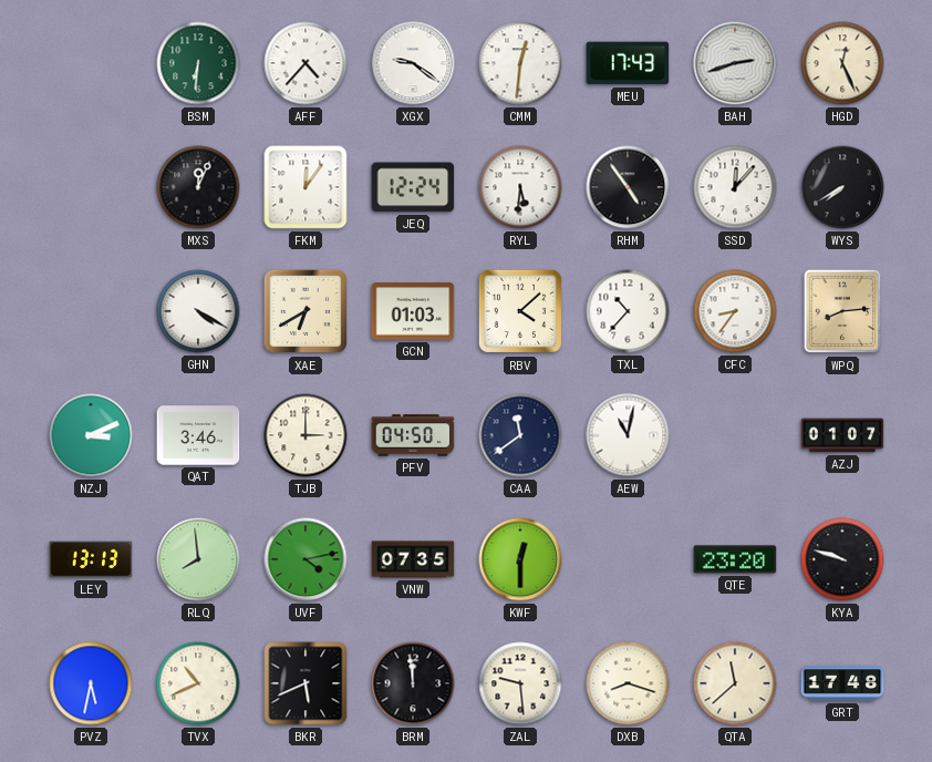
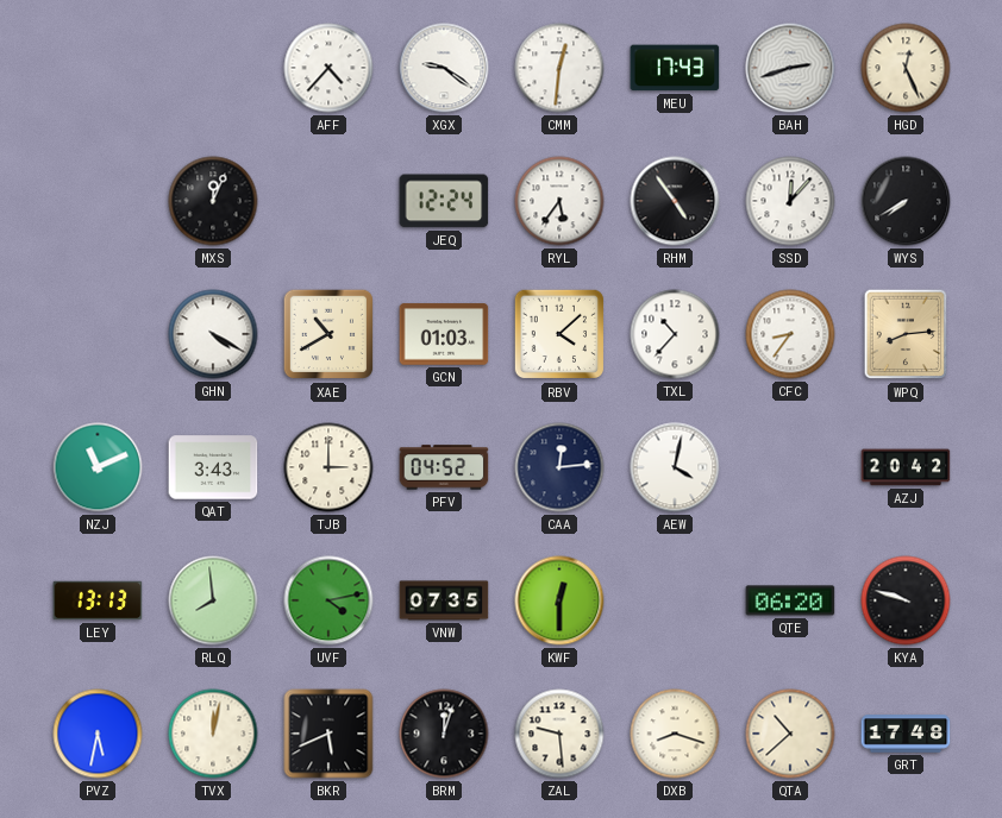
BSM: 6:31 -> none
FKM: 12:06 -> none
RYL: 5:31 -> 5:36
XAE: 6:40 -> 10:40
NZJ: 3:11 -> 11:11
QAT: 3:46 -> 3:43
PFV: 04:50 -> 04:52
CAA: 11:39 -> 12:14
AEW: 11:02 -> 4:02
AZJ: 01:07 -> 20:42
QTE: 23:20 -> 06:20
TVX: 10:41 -> 12:02
BRM: 11:59 -> 12:03
QTA: 11:38 -> 10:38
